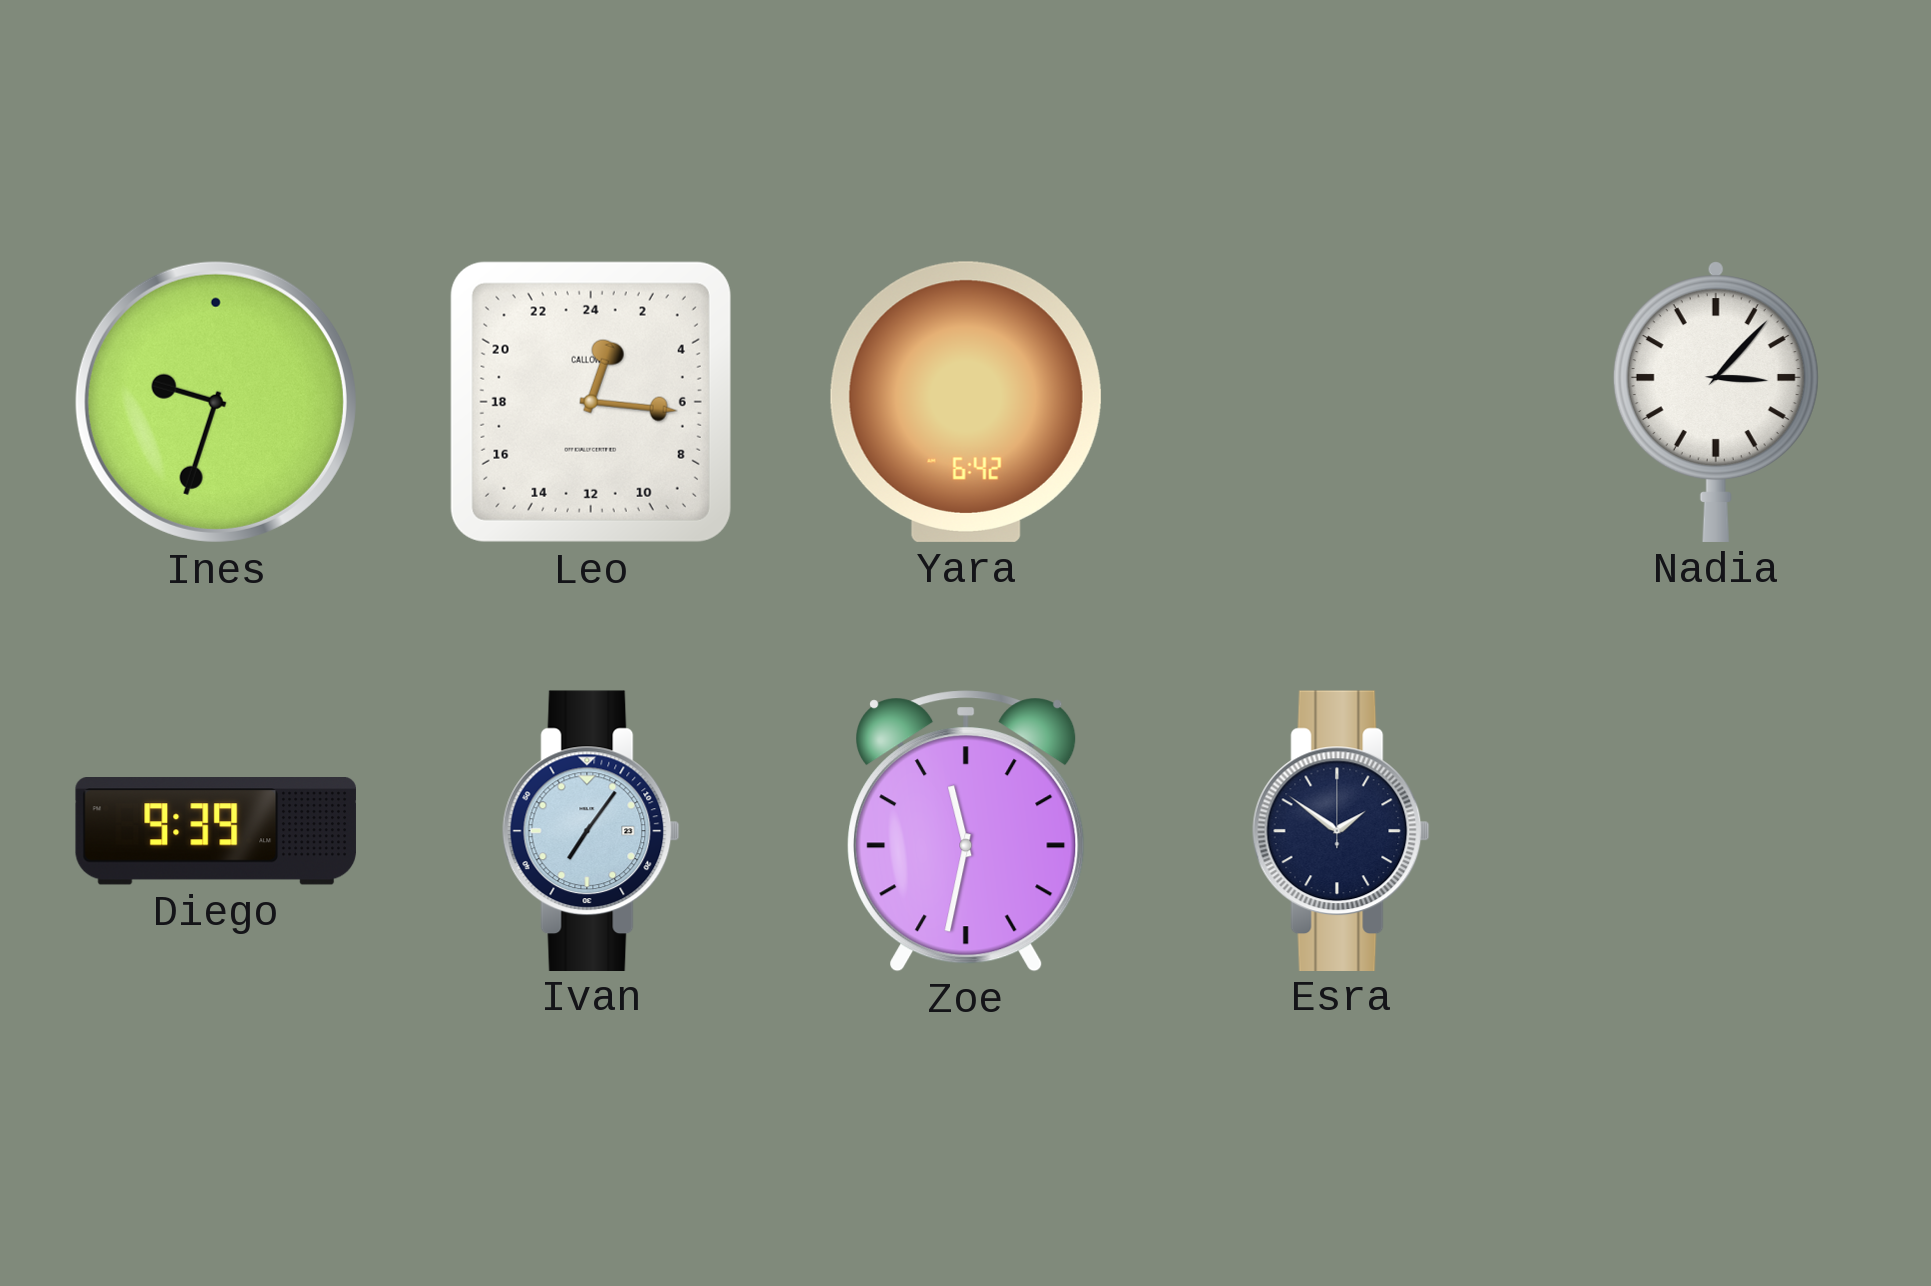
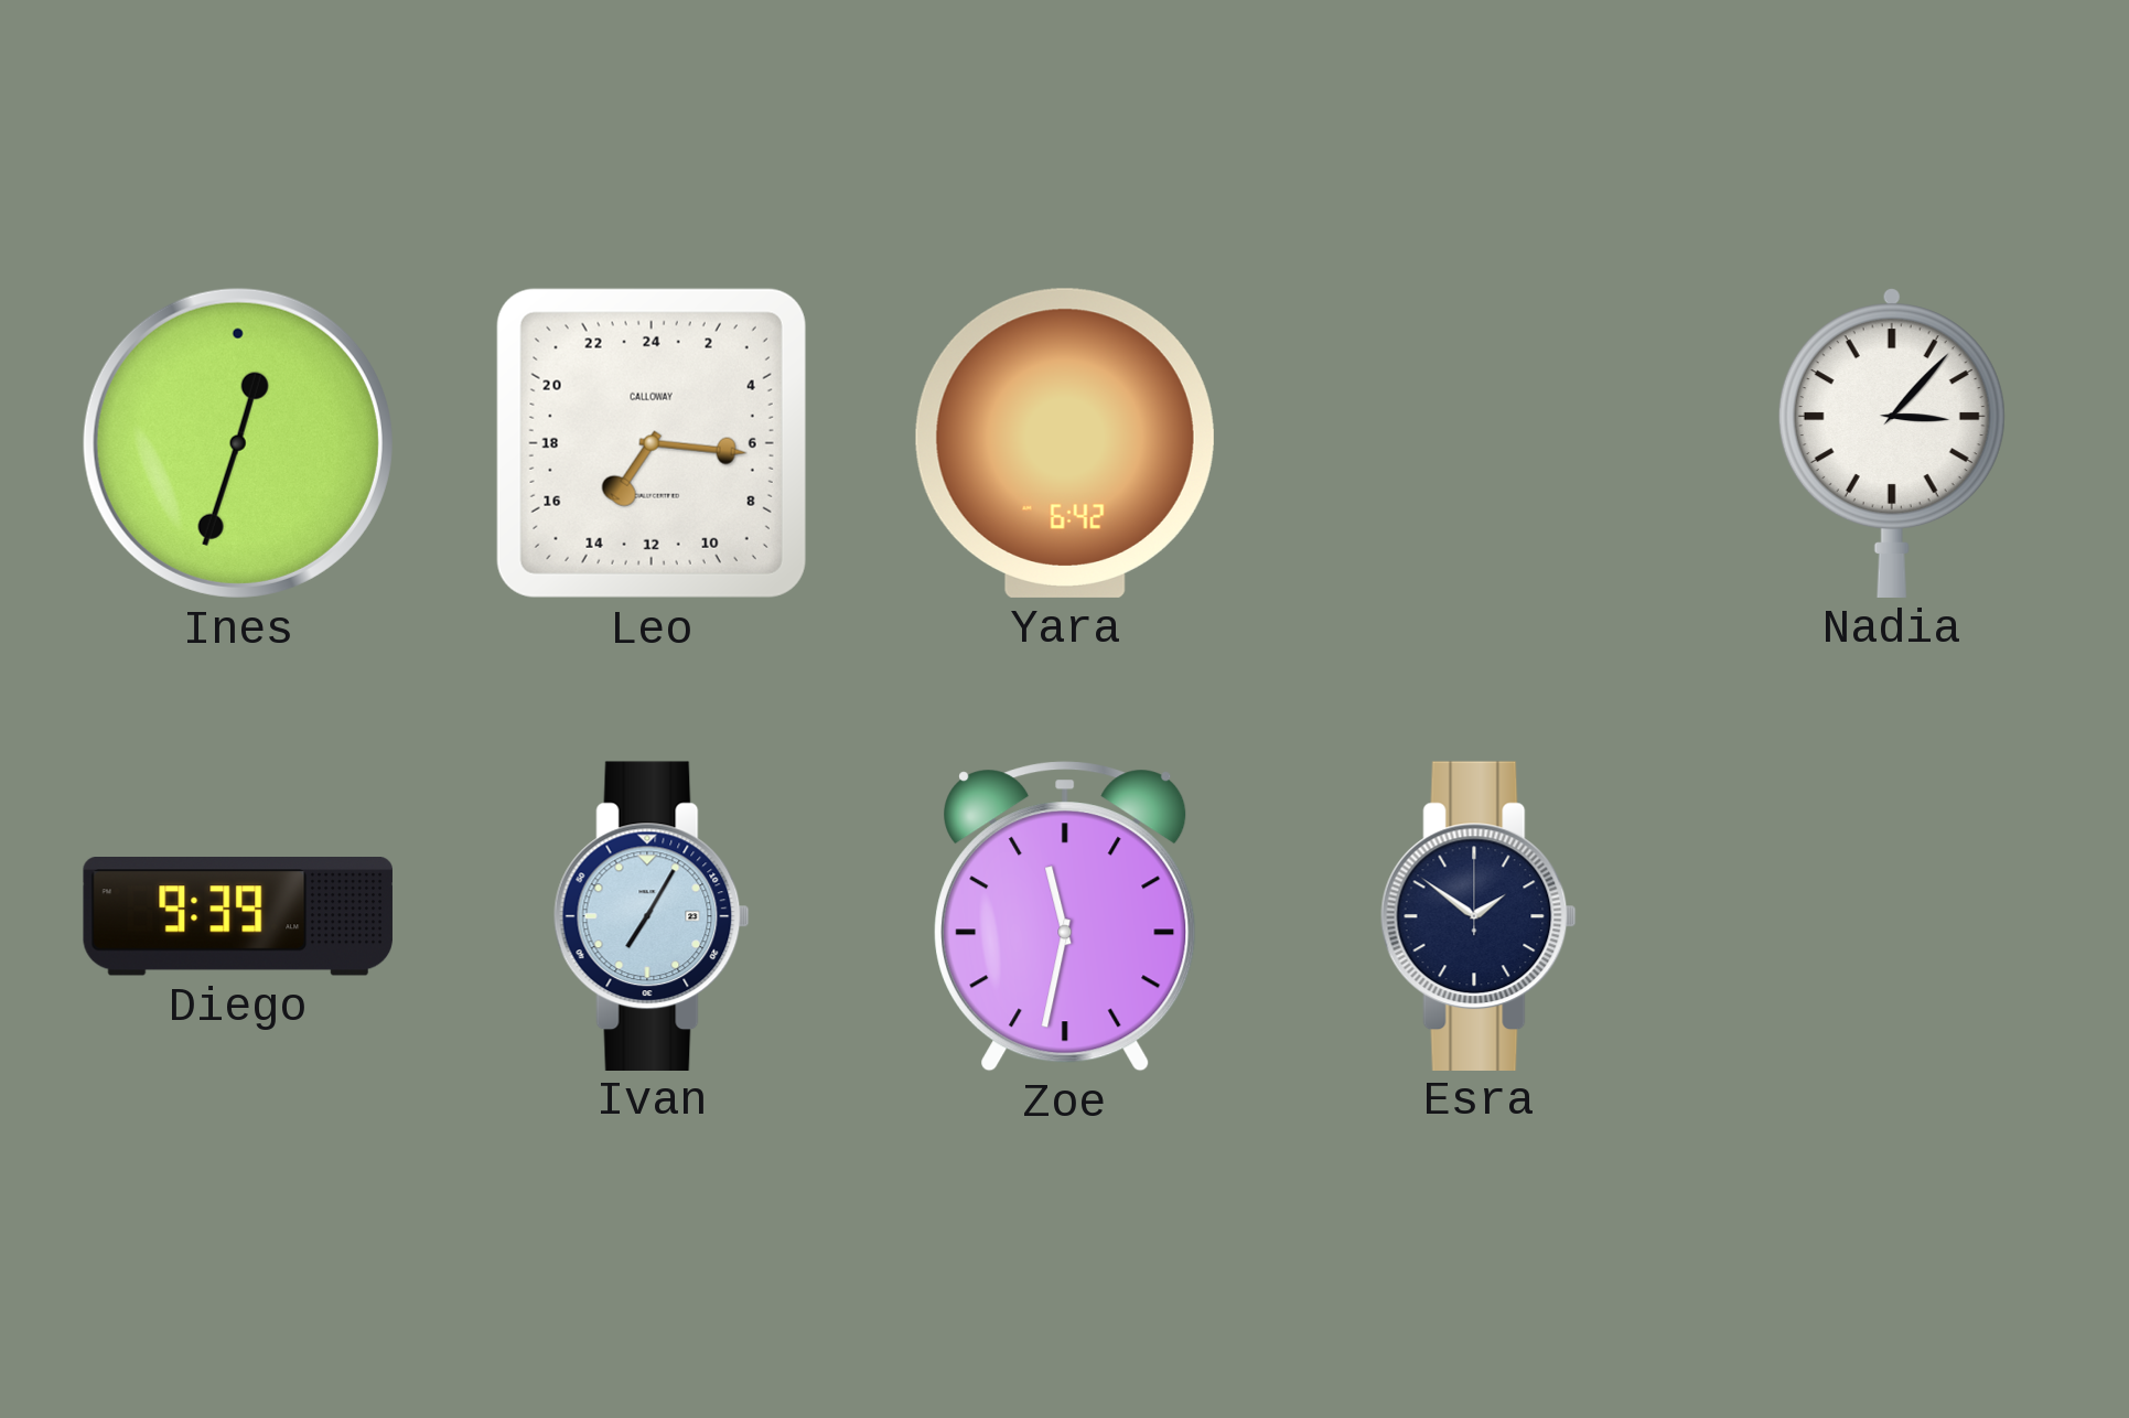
Ines: 9:33 -> 12:33
Leo: 1:16 -> 14:16
Ivan: 7:06 -> 7:05
